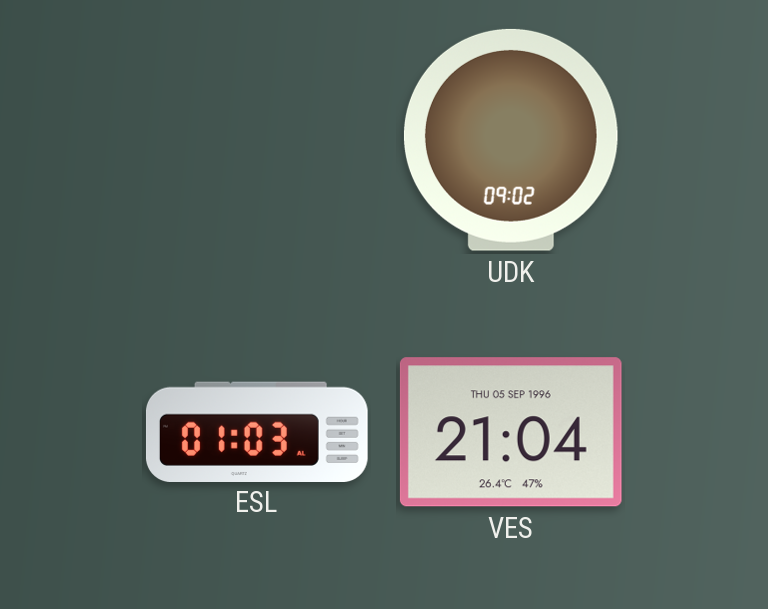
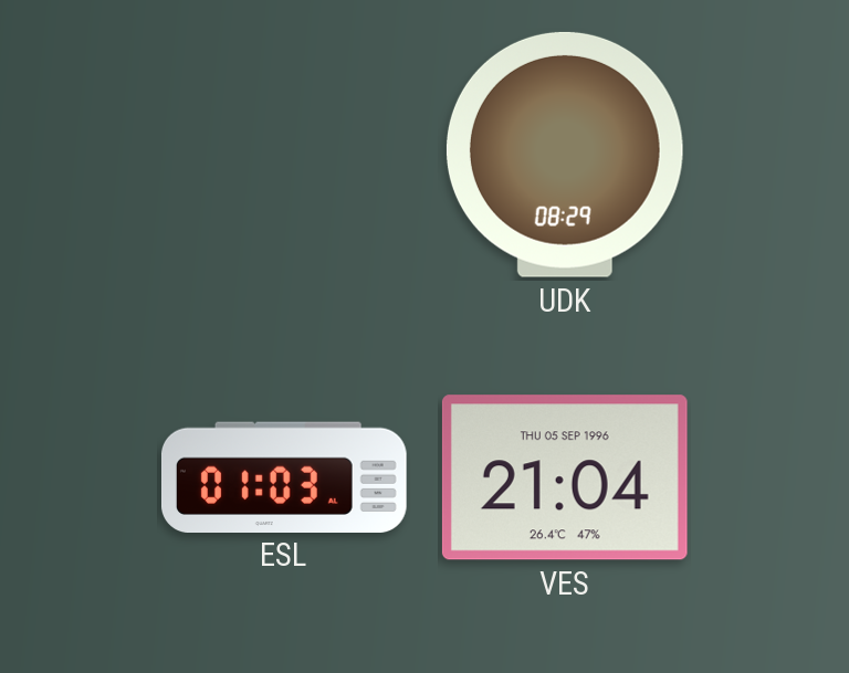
UDK: 09:02 -> 08:29
